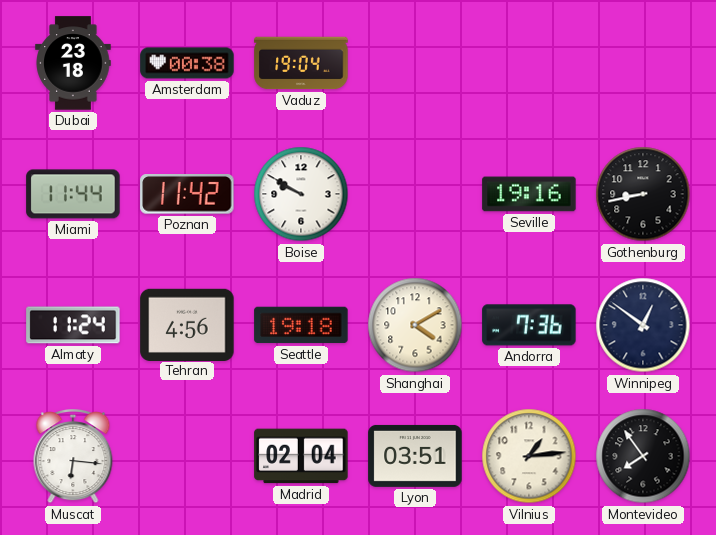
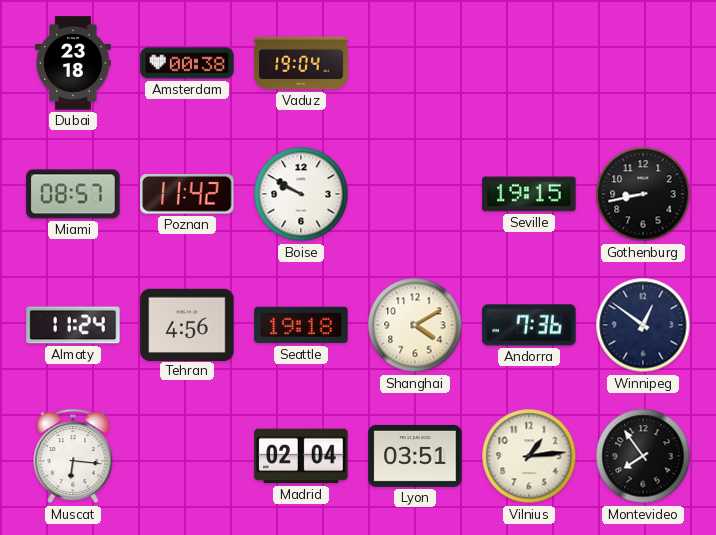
Miami: 11:44 -> 08:57
Seville: 19:16 -> 19:15
